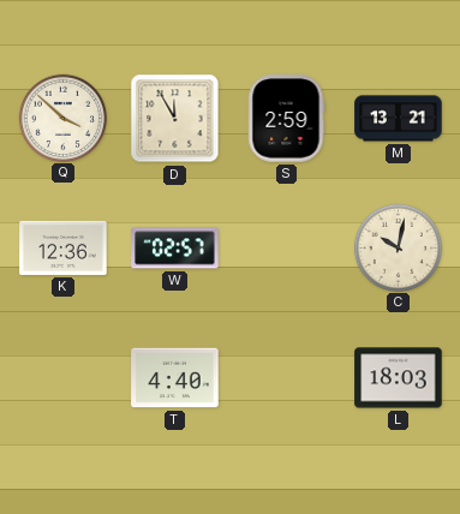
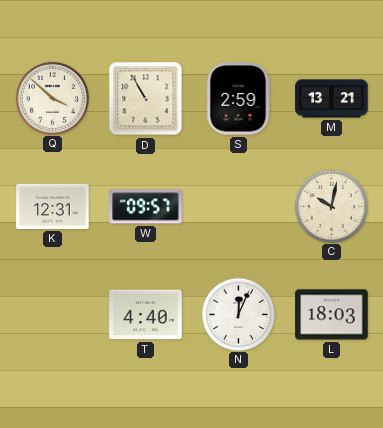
D: 11:55 -> 10:55
K: 12:36 -> 12:31
W: 02:57 -> 09:57
N: none -> 12:04
